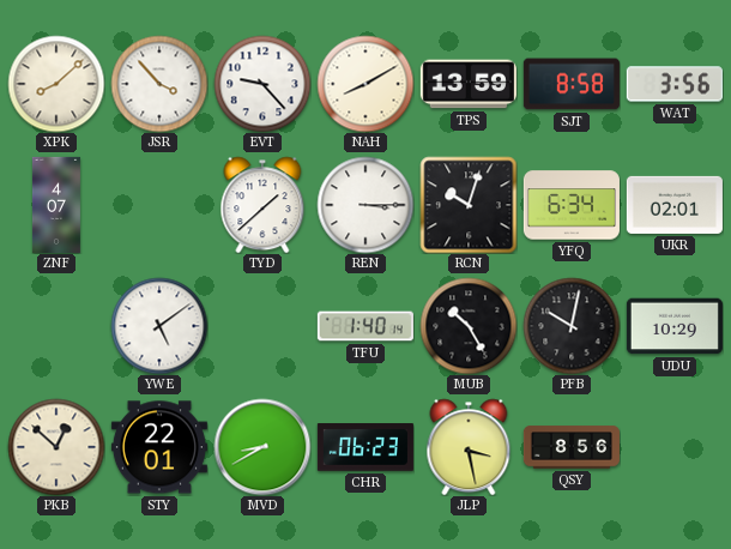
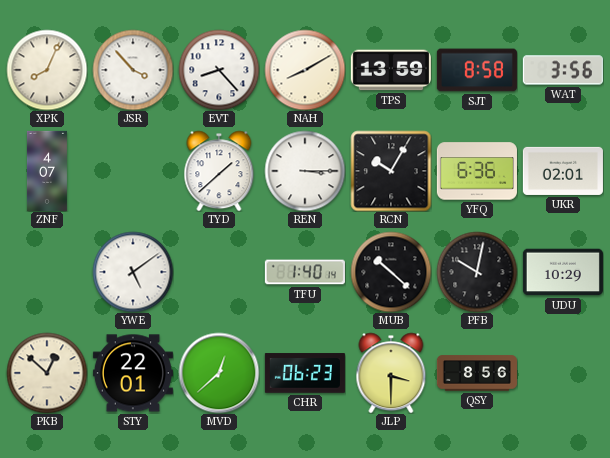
XPK: 8:08 -> 8:04
EVT: 9:23 -> 8:23
RCN: 10:03 -> 10:05
YFQ: 6:34 -> 6:36
MUB: 10:25 -> 10:22
MVD: 8:40 -> 12:38
JLP: 3:28 -> 3:30
